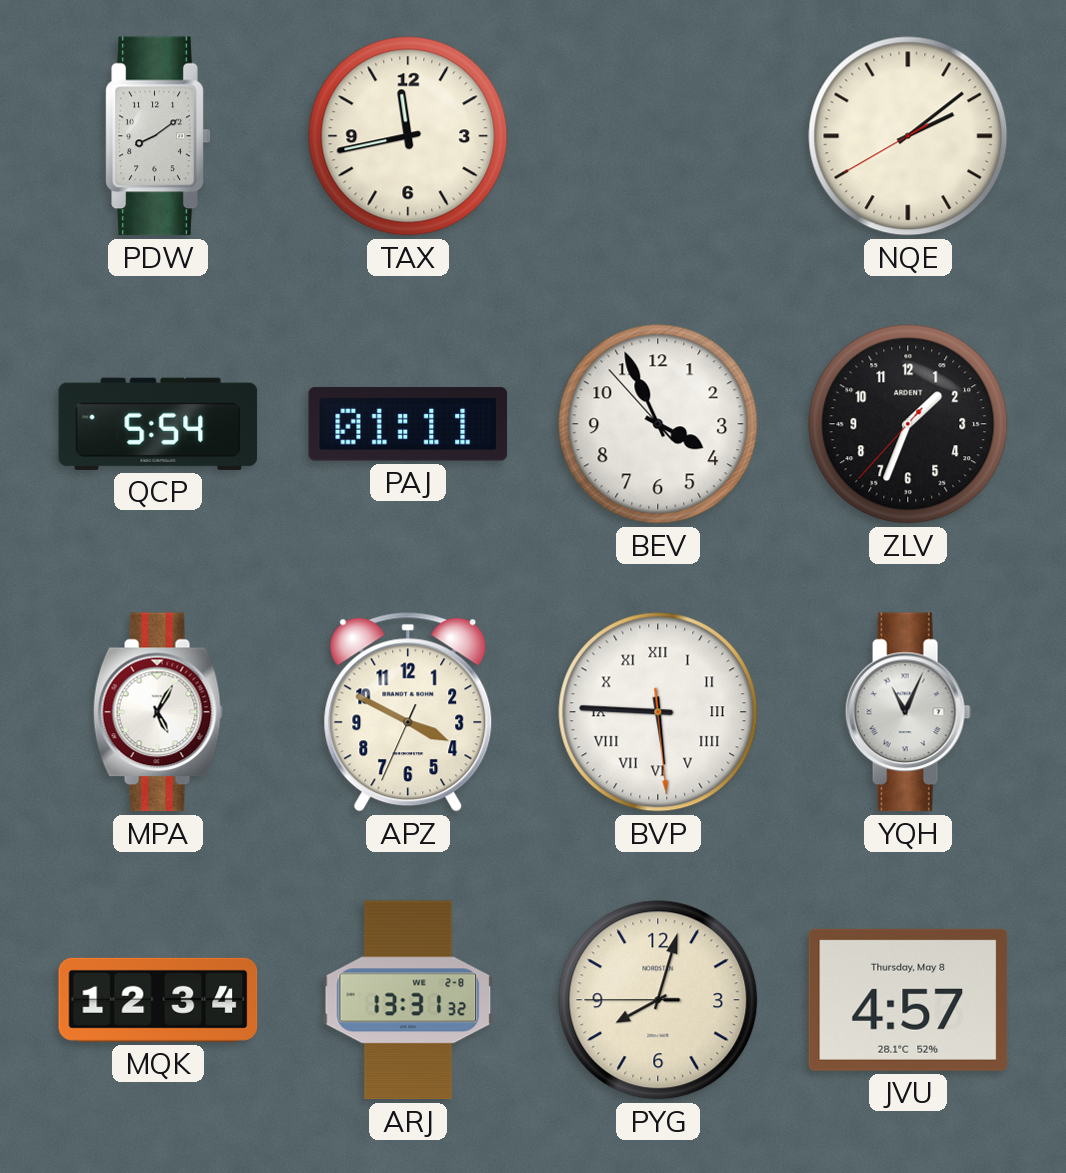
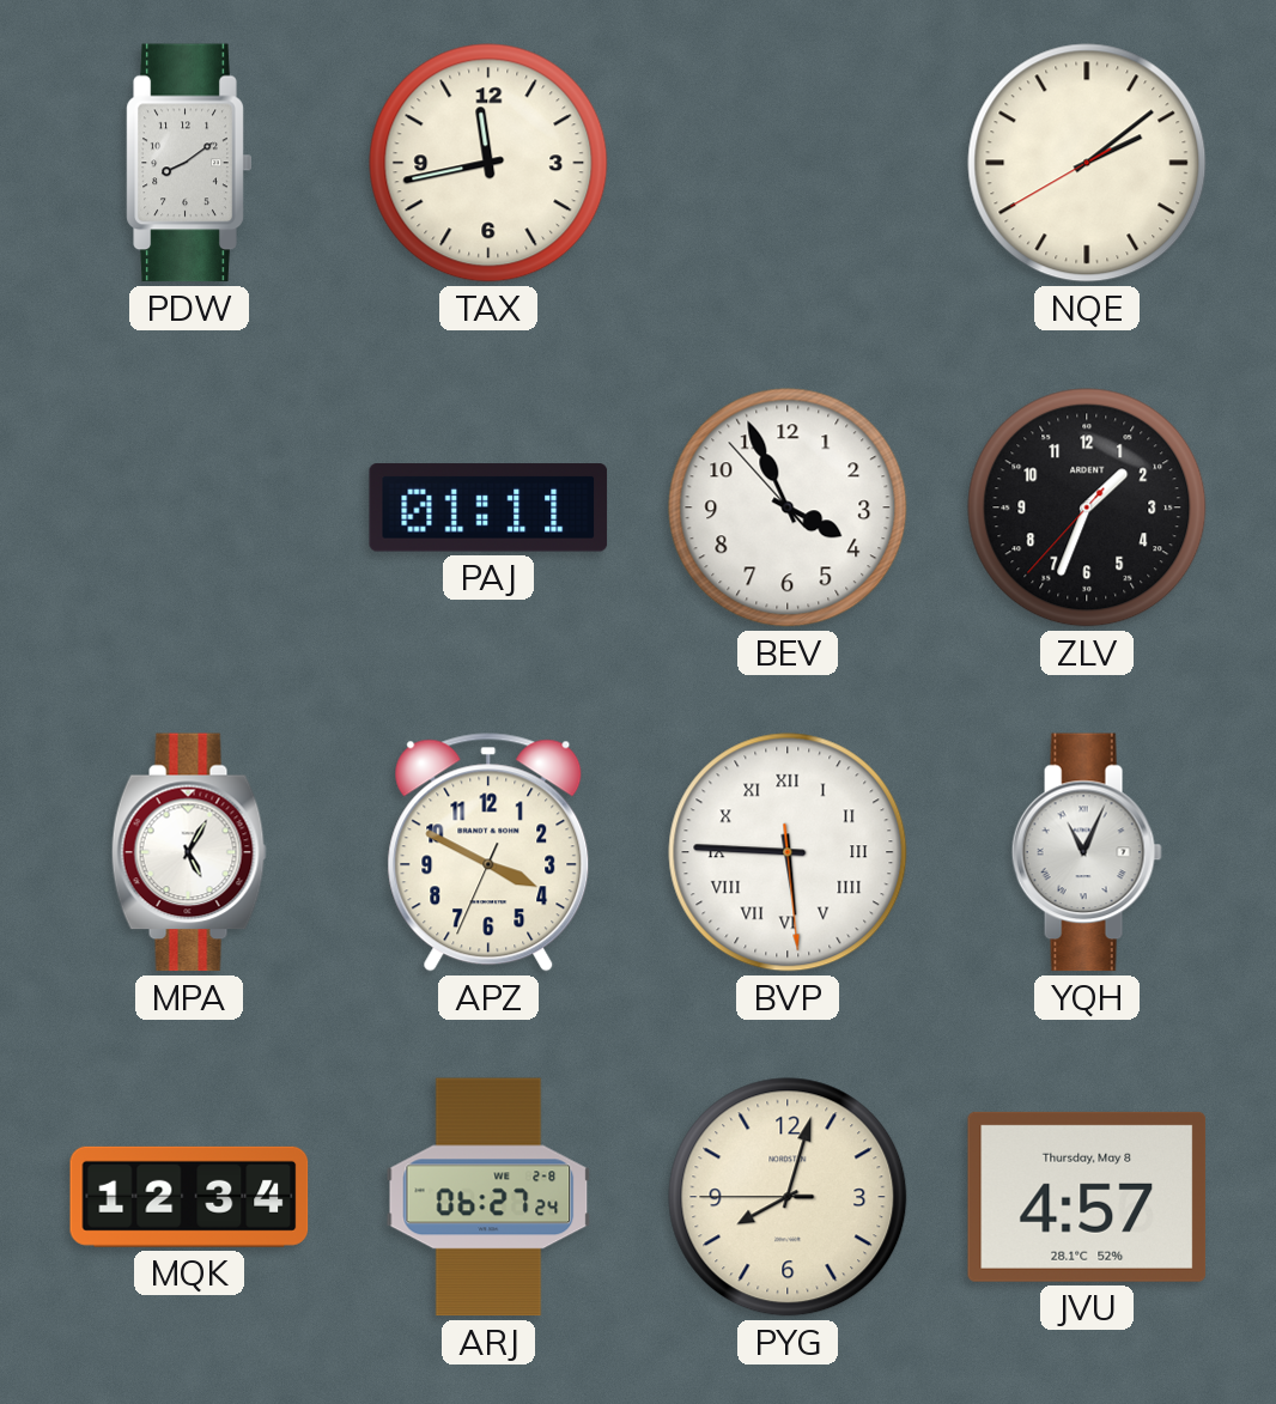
QCP: 5:54 -> none
ARJ: 13:31 -> 06:27
